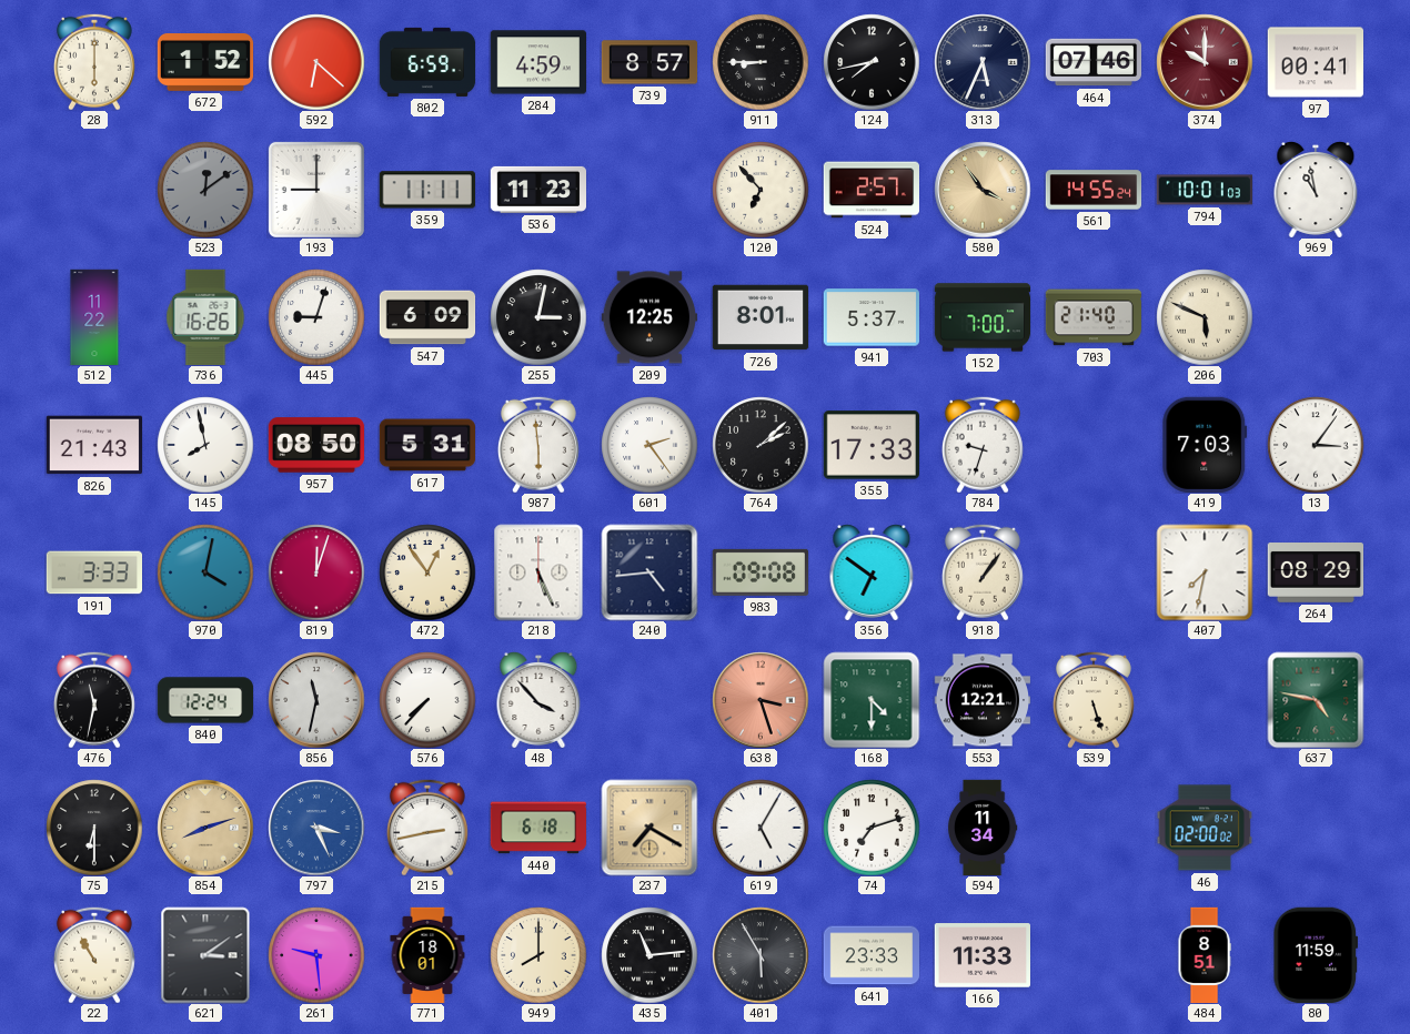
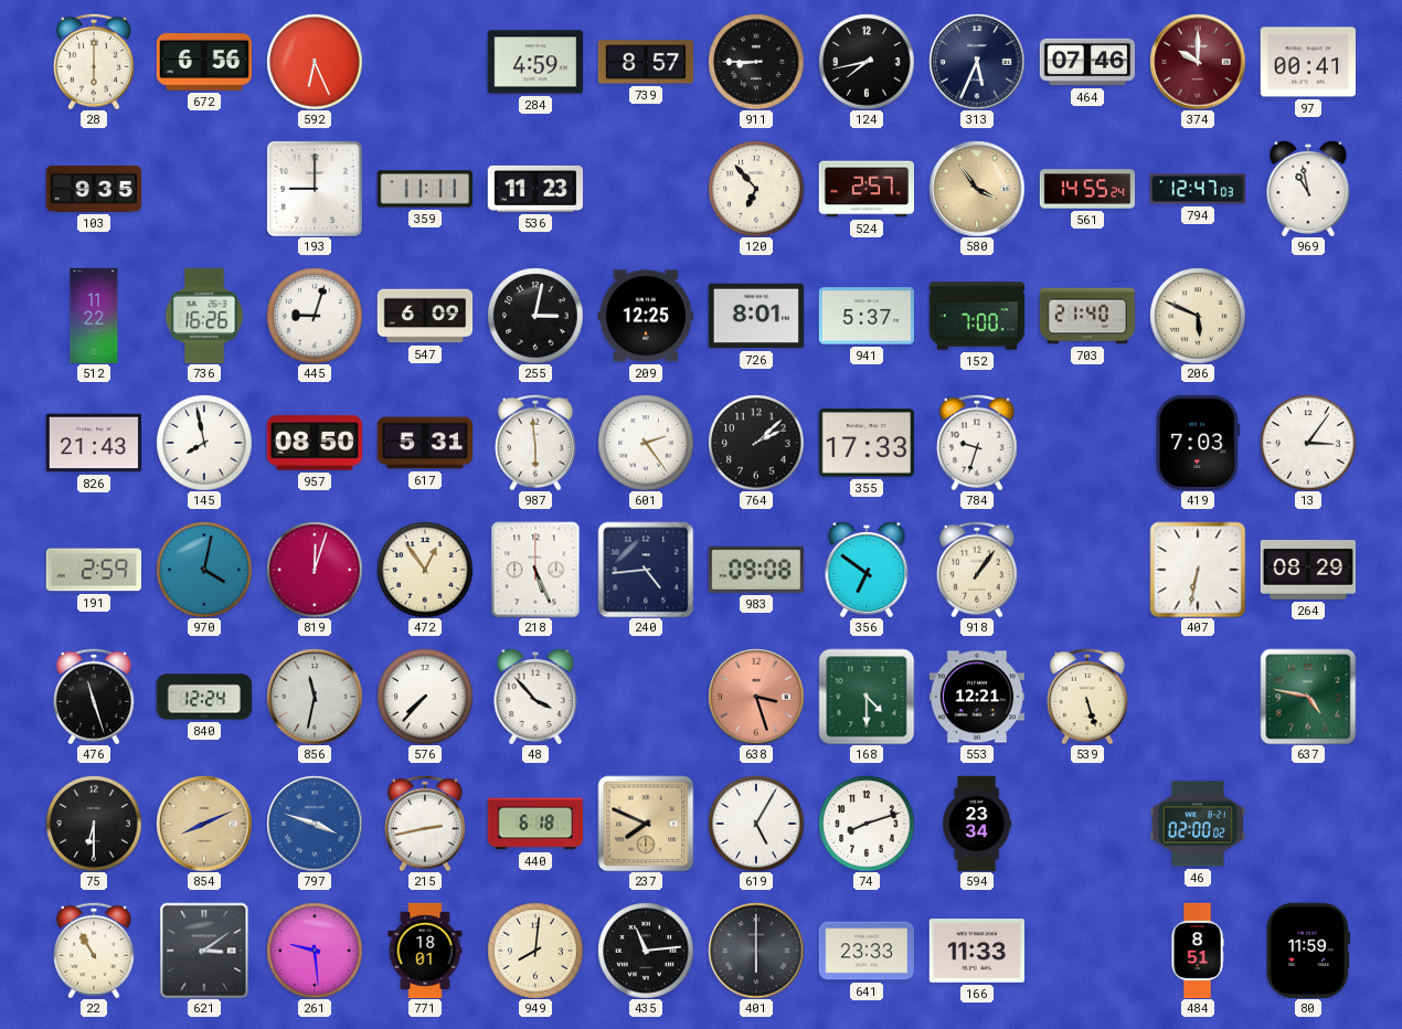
672: 1:52 -> 6:56
592: 6:22 -> 6:26
802: 6:59 -> none
103: none -> 9:35
523: 12:09 -> none
794: 10:01 -> 12:47
191: 3:33 -> 2:59
407: 7:32 -> 6:32
476: 11:32 -> 11:27
854: 8:12 -> 8:11
797: 3:26 -> 3:48
237: 7:20 -> 7:49
74: 7:12 -> 8:12
594: 11:34 -> 23:34
949: 8:00 -> 8:01
401: 5:55 -> 6:00
